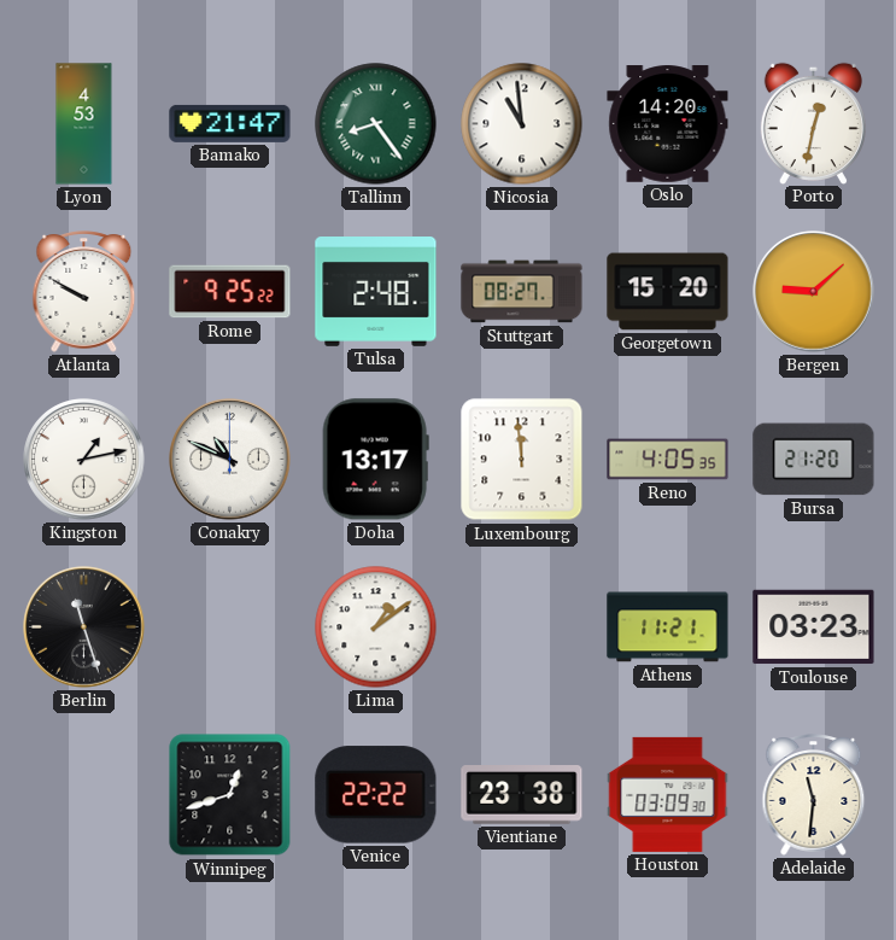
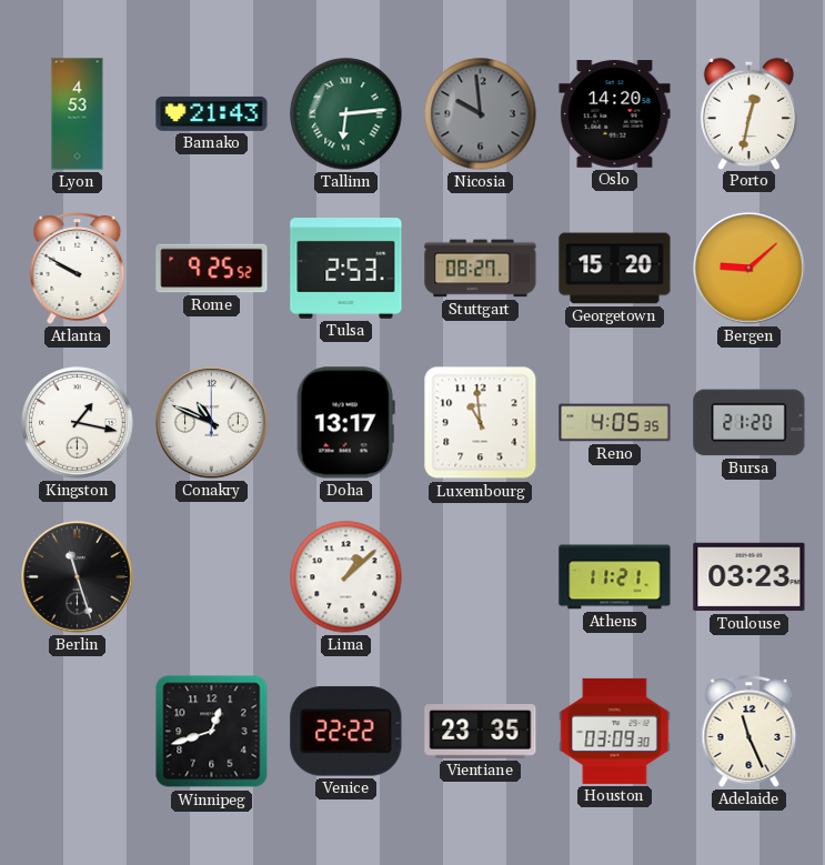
Bamako: 21:47 -> 21:43
Tallinn: 8:24 -> 6:14
Nicosia: 10:59 -> 9:59
Nicosia dial: white -> grey
Rome: 9:25:22 -> 9:25:52
Tulsa: 2:48 -> 2:53
Kingston: 1:13 -> 1:17
Luxembourg: 11:59 -> 10:59
Lima: 1:09 -> 1:08
Vientiane: 23:38 -> 23:35
Adelaide: 11:31 -> 11:26
